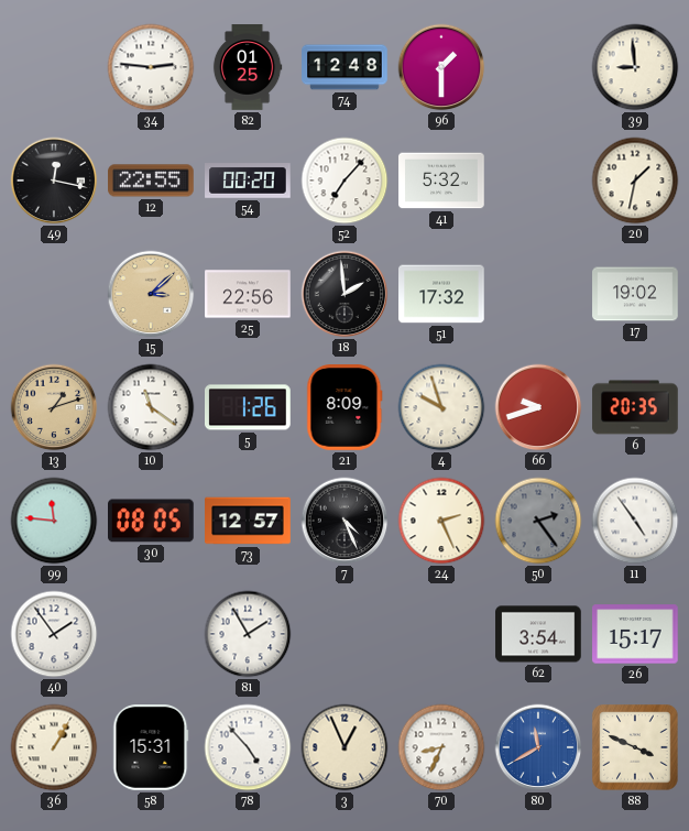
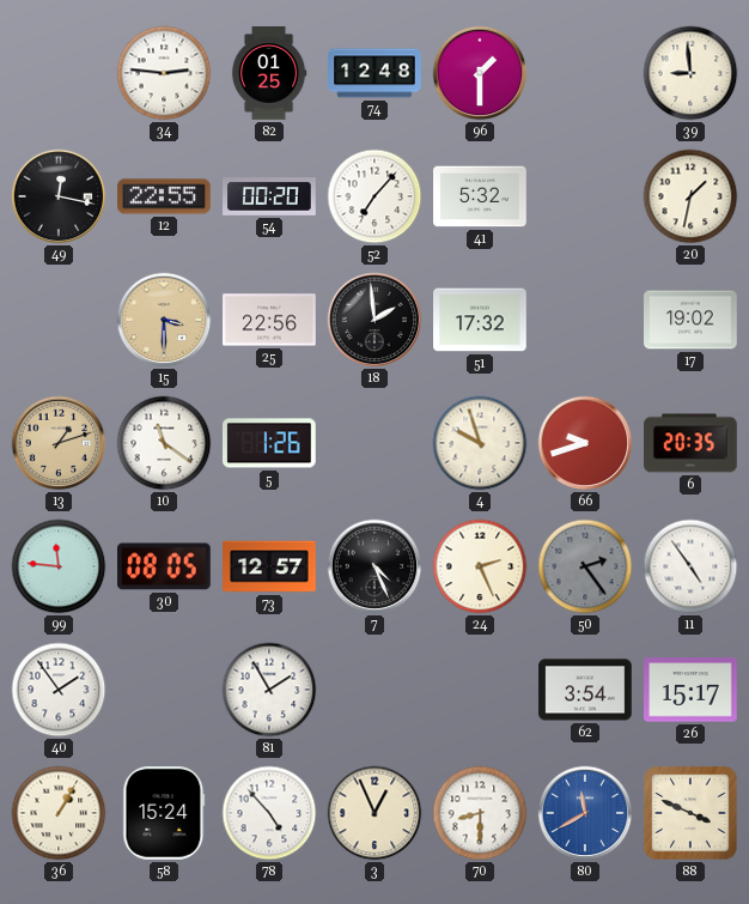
15: 3:08 -> 3:30
21: 8:09 -> none
58: 15:31 -> 15:24
70: 8:34 -> 8:30
